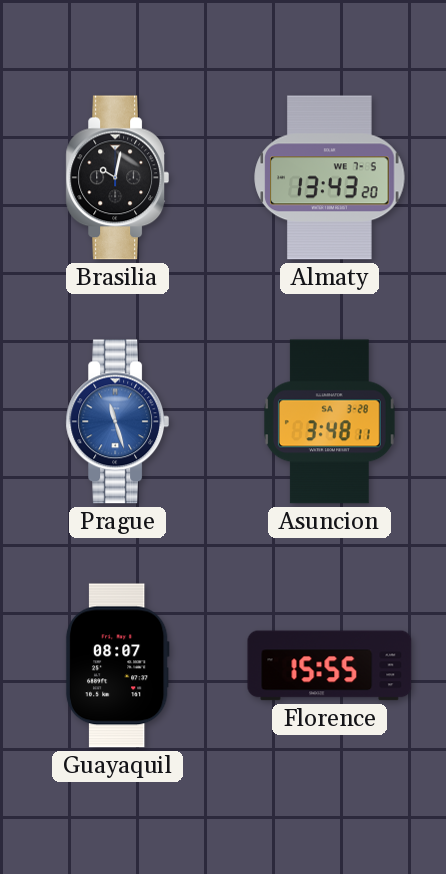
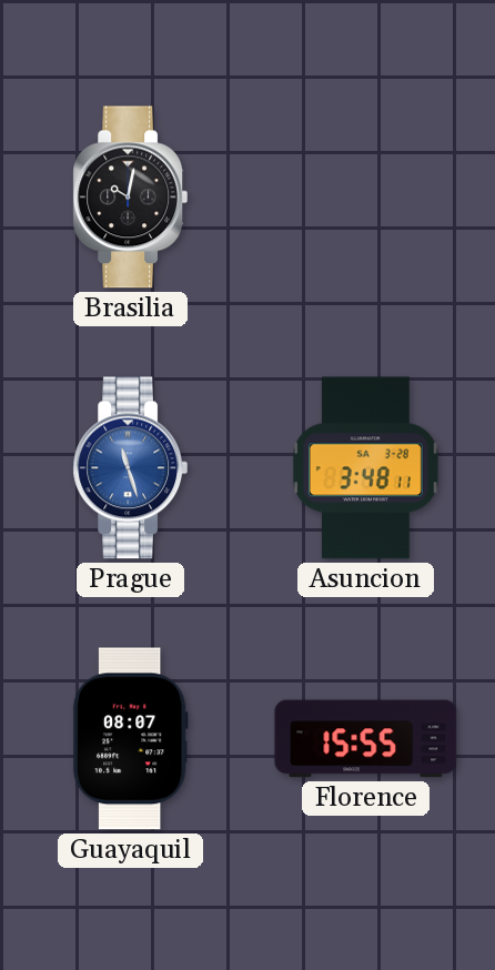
Almaty: 13:43 -> none
